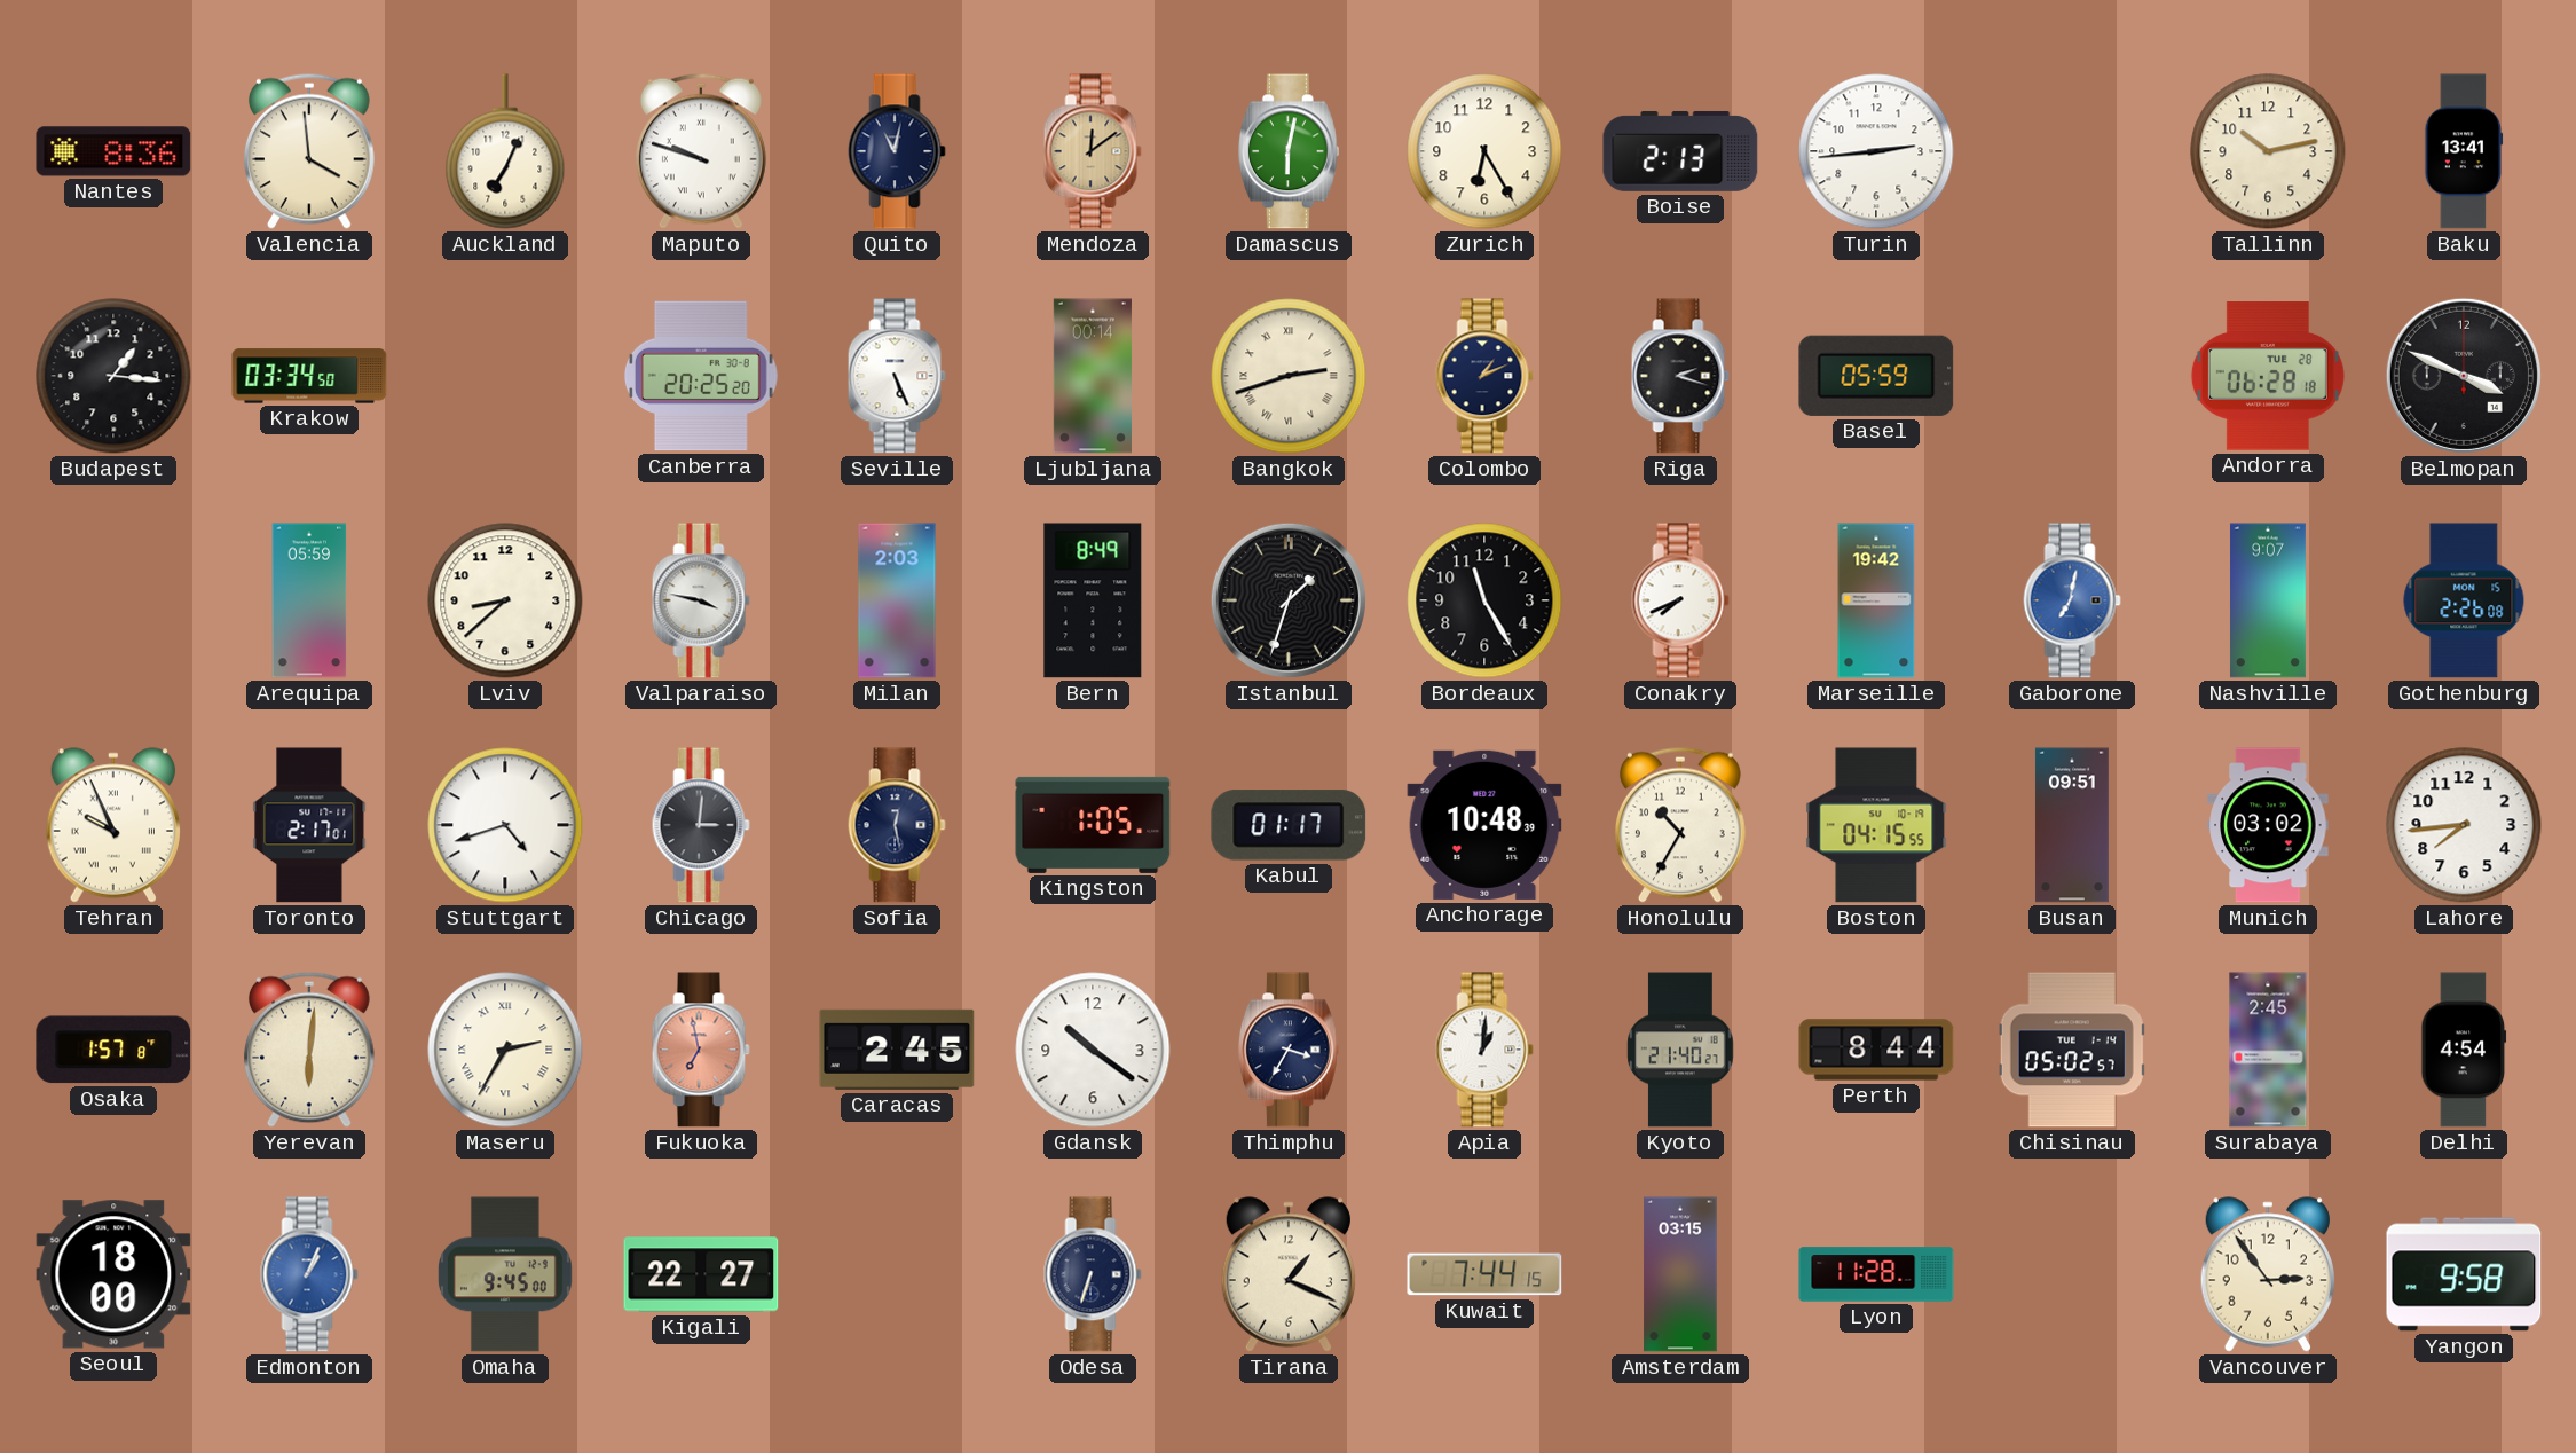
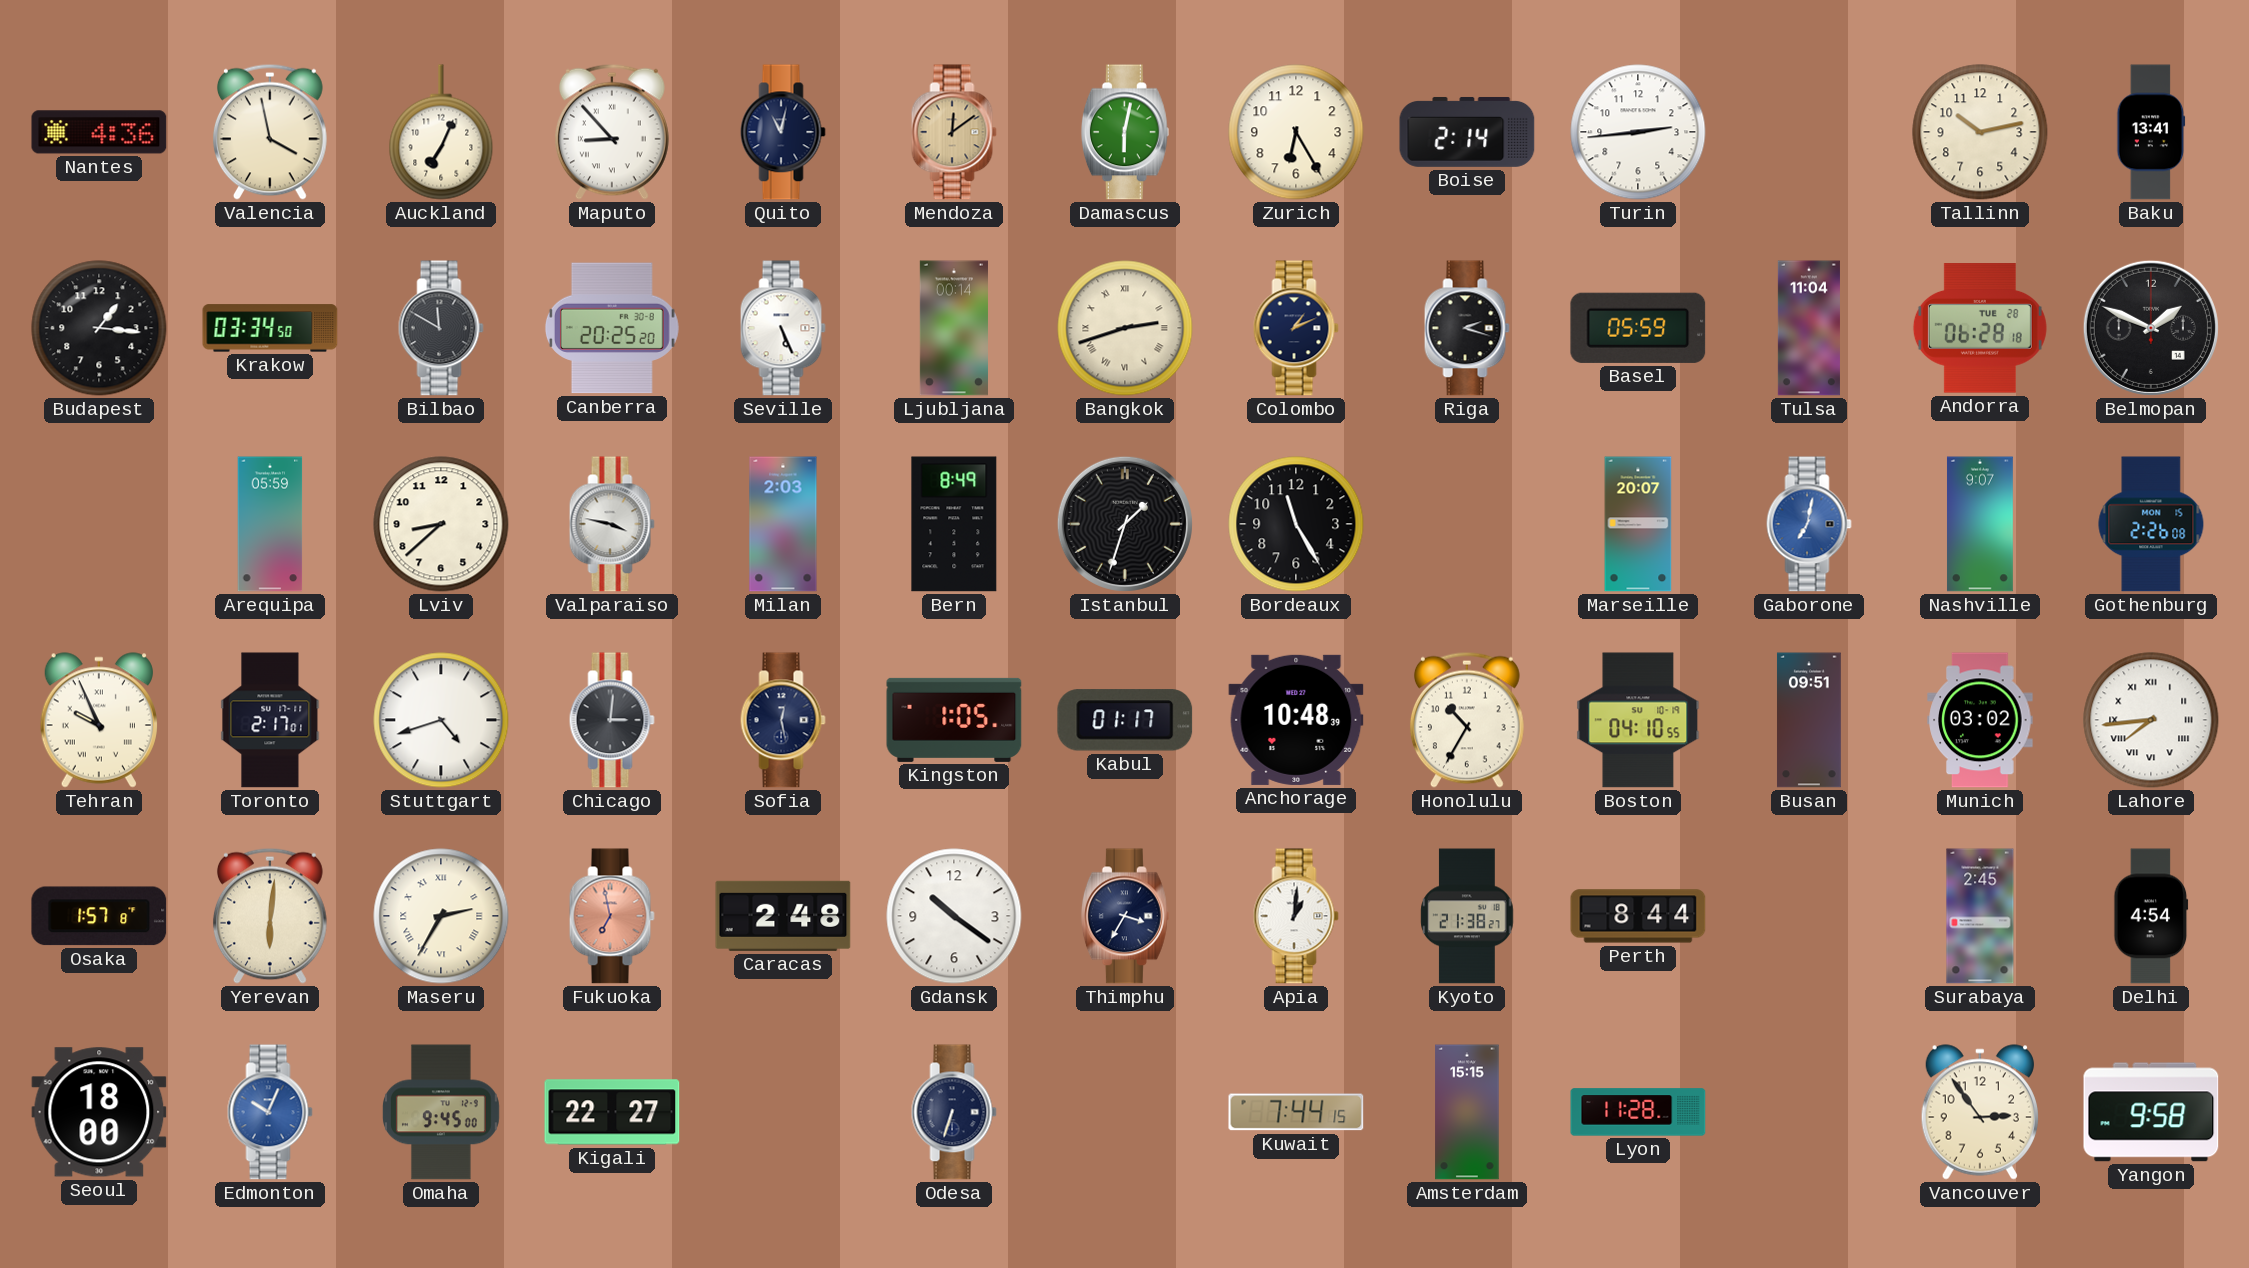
Nantes: 8:36 -> 4:36
Valencia: 3:59 -> 3:58
Maputo: 9:48 -> 8:53
Boise: 2:13 -> 2:14
Bilbao: none -> 11:50
Tulsa: none -> 11:04
Belmopan: 3:49 -> 1:49
Conakry: 7:41 -> none
Marseille: 19:42 -> 20:07
Boston: 04:15 -> 04:10
Lahore numerals: Arabic -> Roman
Caracas: 2:45 -> 2:48
Kyoto: 21:40 -> 21:38
Chisinau: 05:02 -> none
Edmonton: 1:04 -> 10:04
Tirana: 1:19 -> none
Amsterdam: 03:15 -> 15:15
